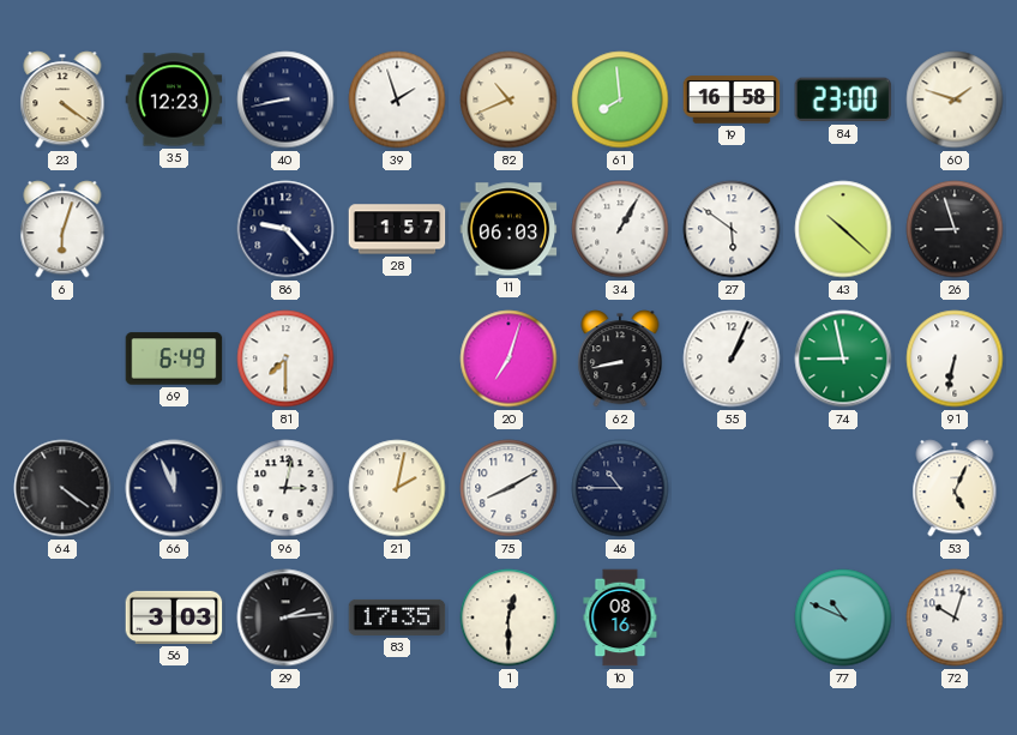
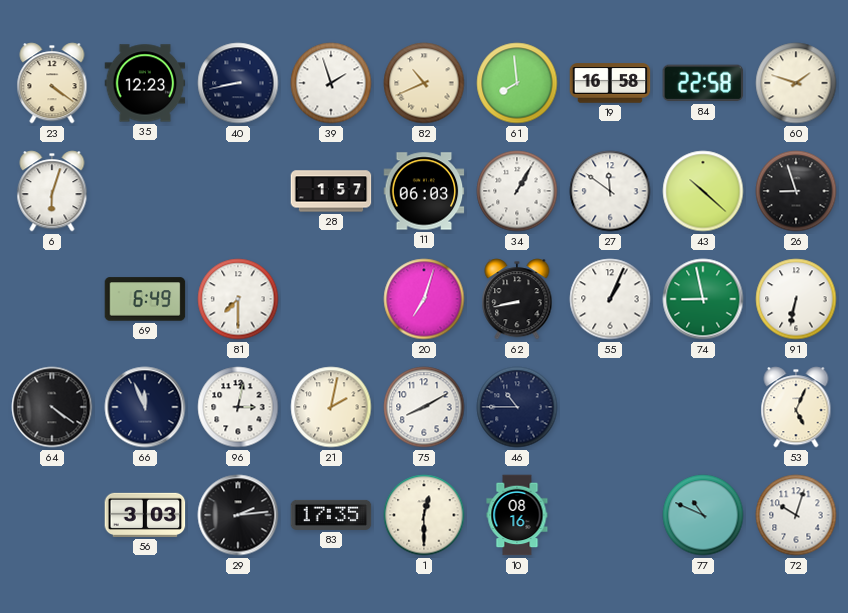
84: 23:00 -> 22:58
86: 9:23 -> none
27: 5:51 -> 11:51
